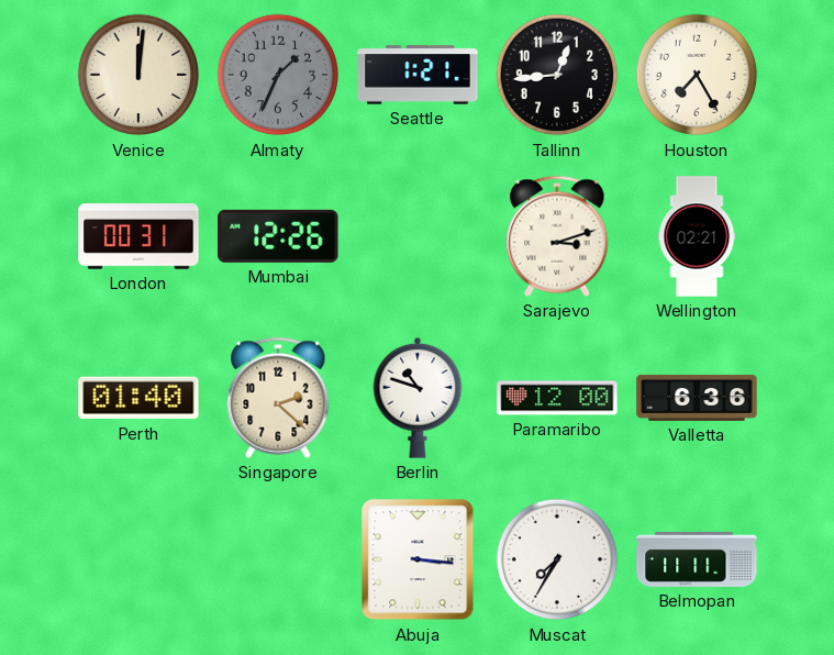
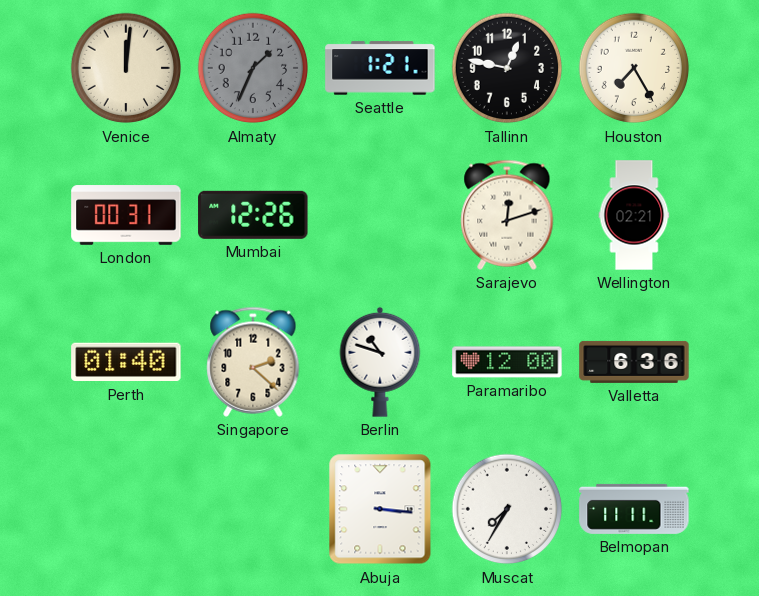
Tallinn: 12:44 -> 12:47
Sarajevo: 3:12 -> 12:12
